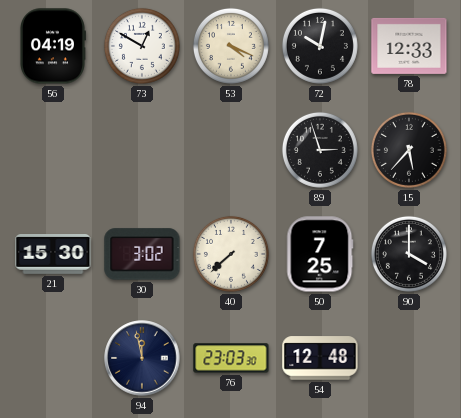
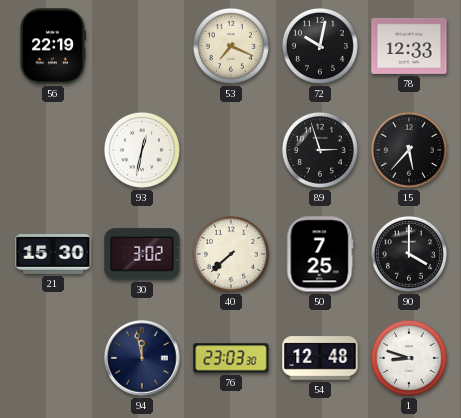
56: 04:19 -> 22:19
73: 12:50 -> none
53: 4:19 -> 7:19
93: none -> 12:32
1: none -> 8:48
